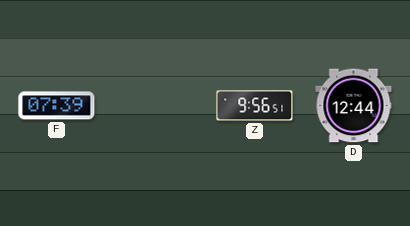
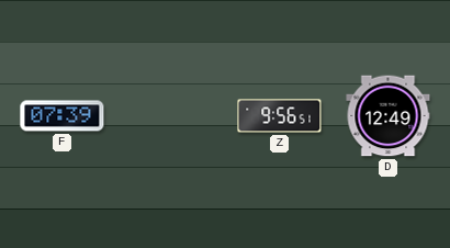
D: 12:44 -> 12:49
